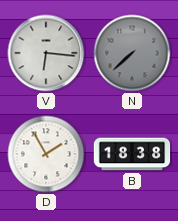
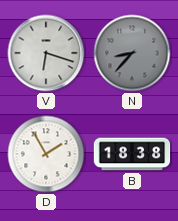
V: 6:16 -> 6:18
N: 7:38 -> 8:37
